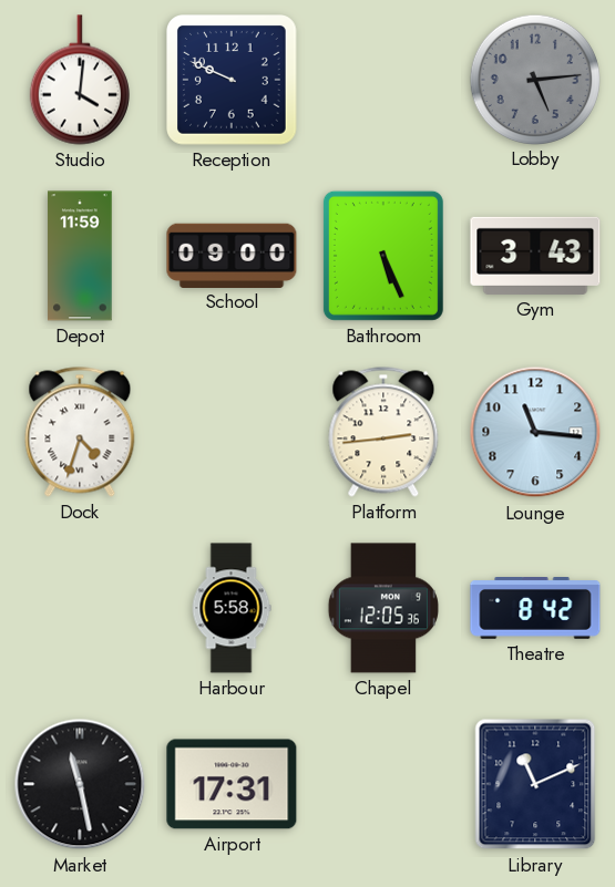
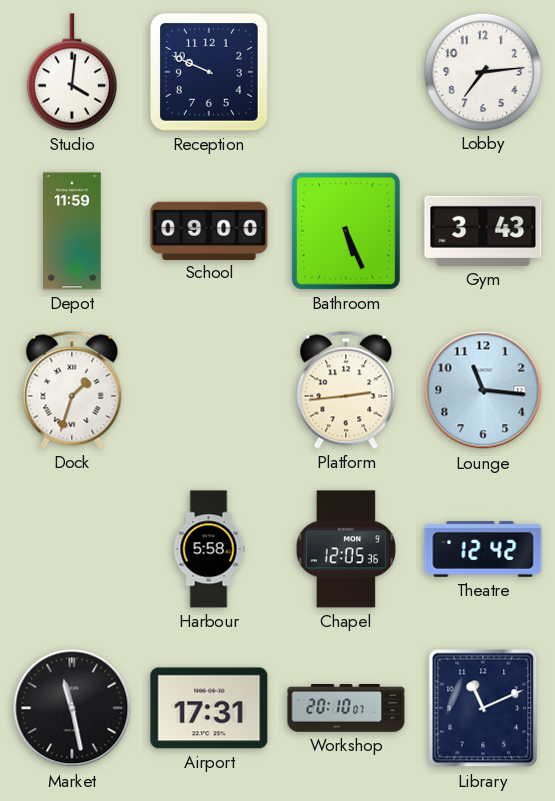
Lobby: 5:14 -> 7:14
Lobby dial: grey -> white
Dock: 4:33 -> 1:33
Theatre: 8:42 -> 12:42
Workshop: none -> 20:10
